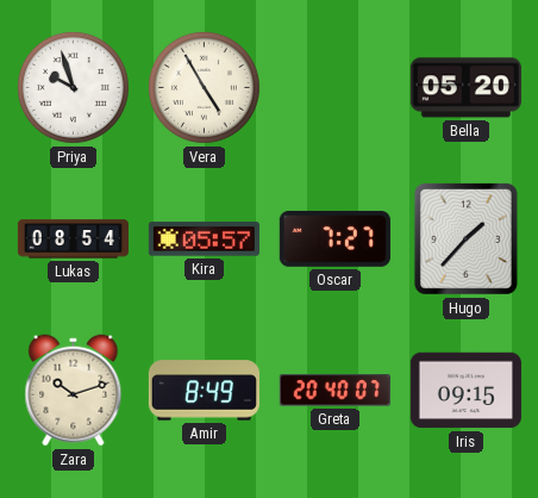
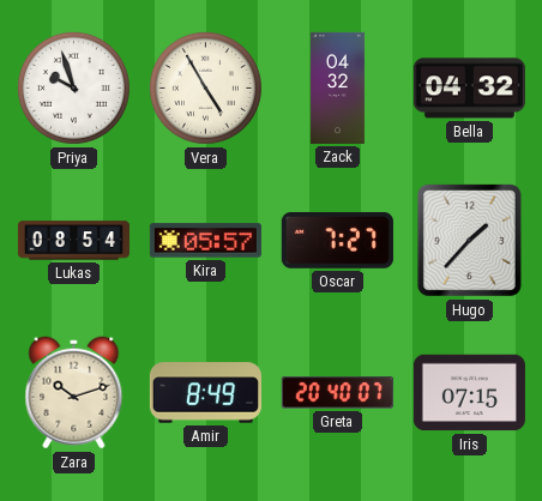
Zack: none -> 04:32
Bella: 05:20 -> 04:32
Iris: 09:15 -> 07:15
